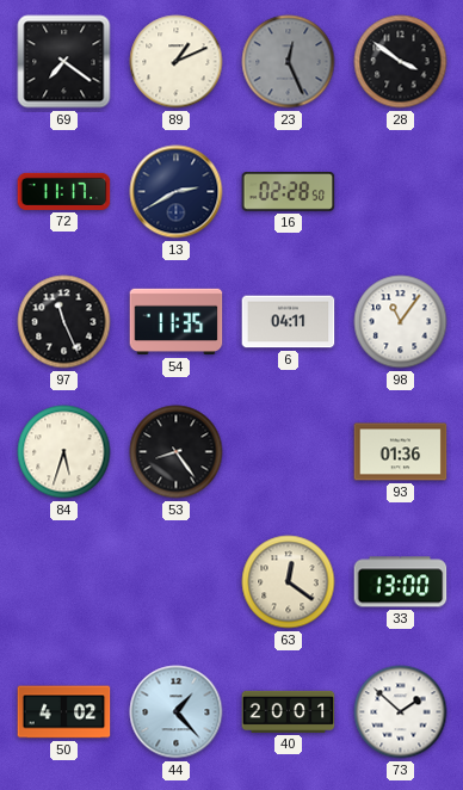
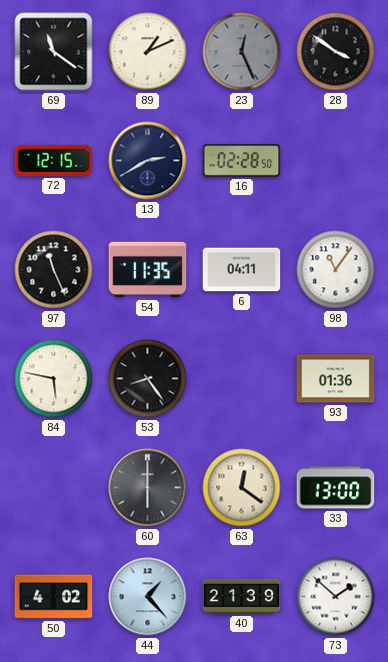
69: 7:21 -> 11:21
72: 11:17 -> 12:15
84: 5:33 -> 5:47
60: none -> 6:00
40: 20:01 -> 21:39
